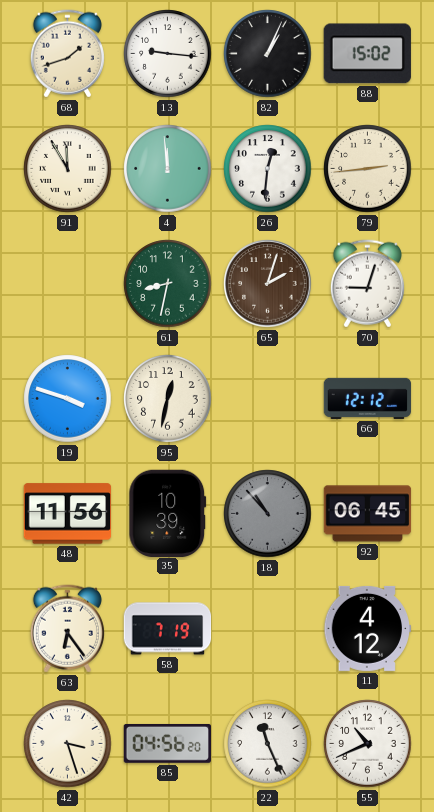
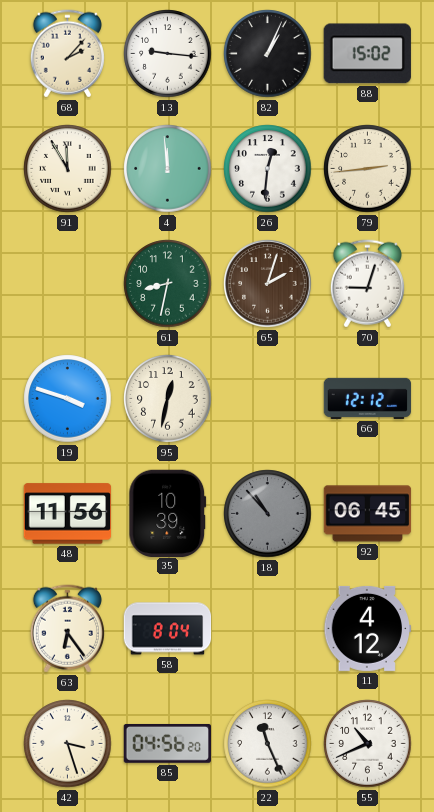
68: 1:42 -> 2:07
58: 7:19 -> 8:04
